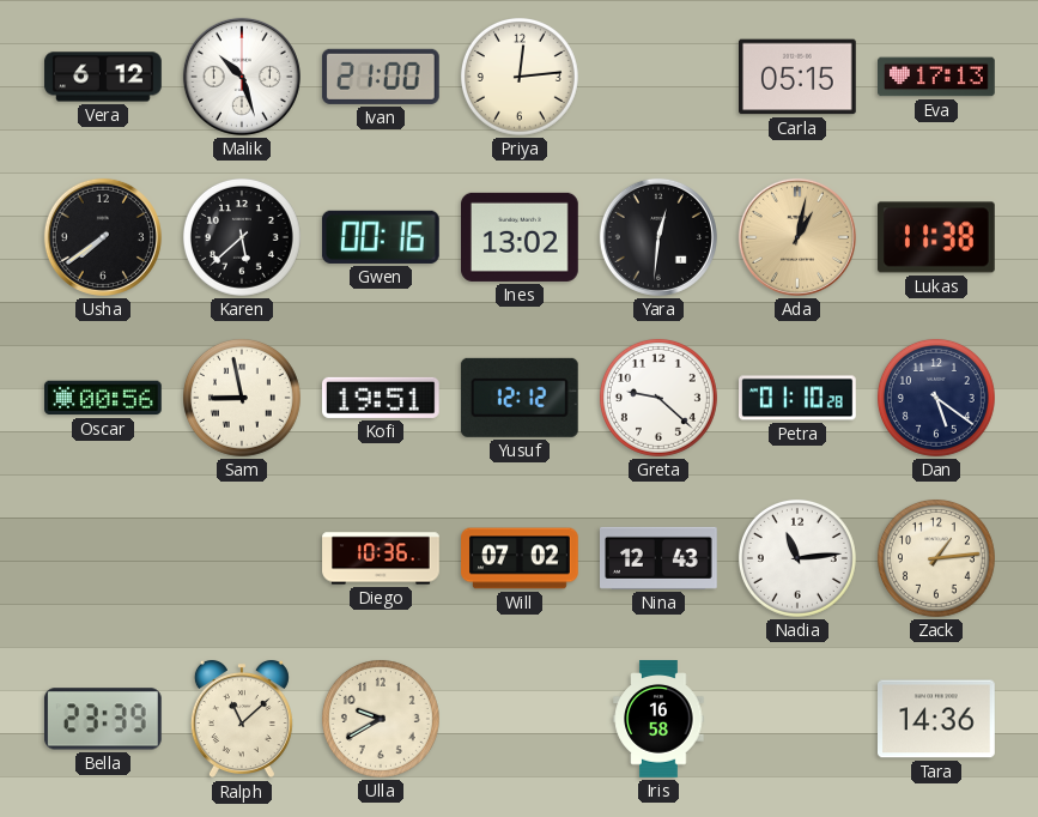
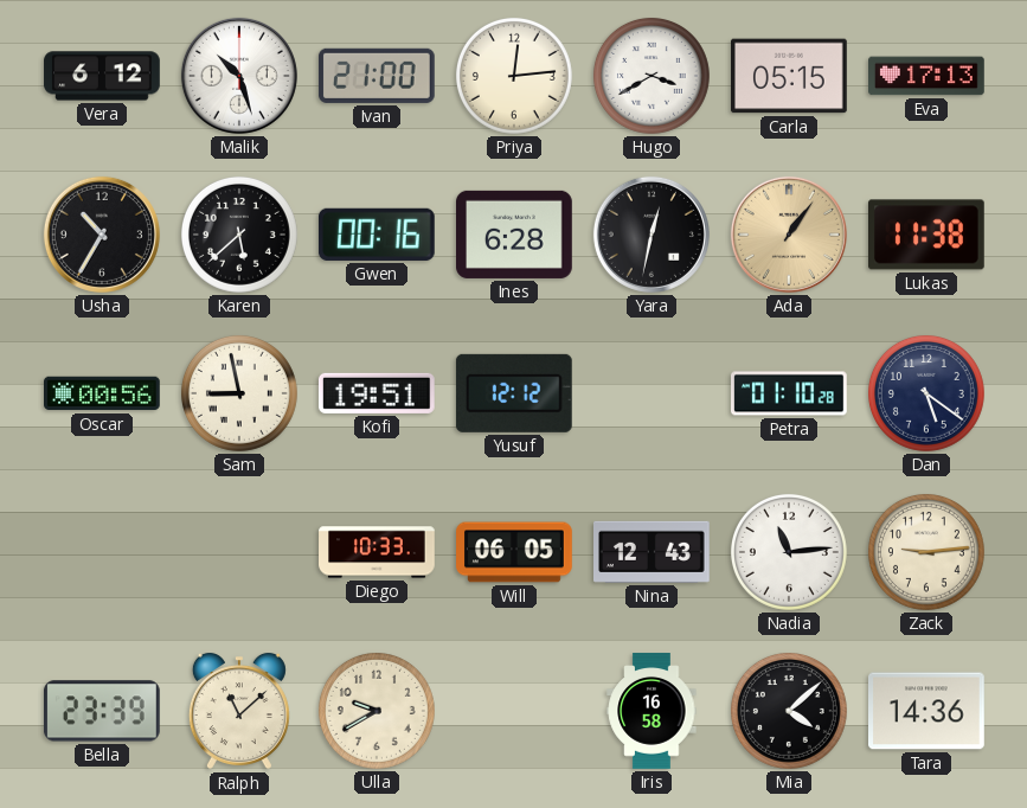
Hugo: none -> 3:40
Usha: 7:39 -> 10:35
Ines: 13:02 -> 6:28
Yara: 12:31 -> 12:32
Ada: 1:02 -> 1:06
Greta: 9:22 -> none
Diego: 10:36 -> 10:33
Will: 07:02 -> 06:05
Zack: 1:14 -> 9:14
Mia: none -> 4:08
